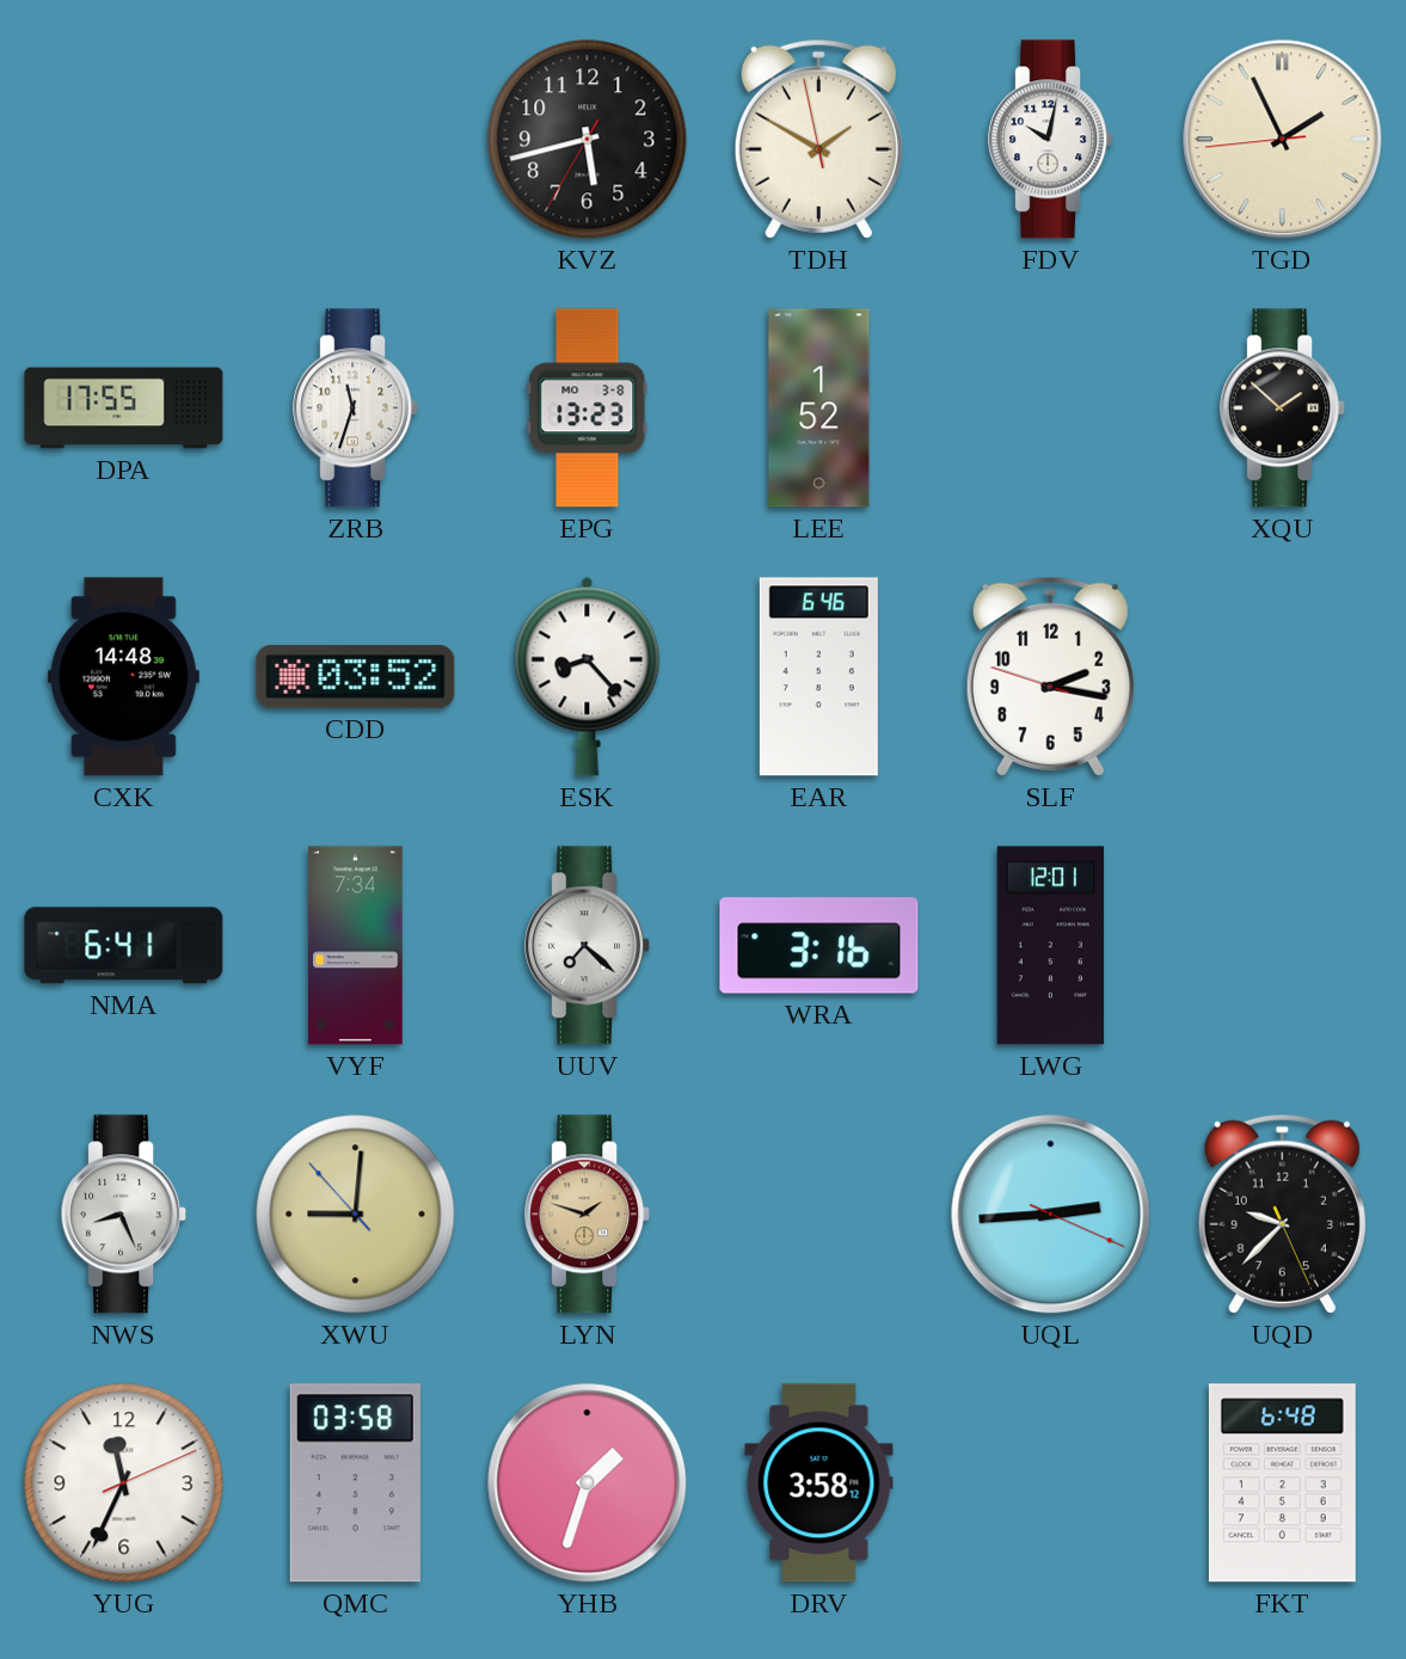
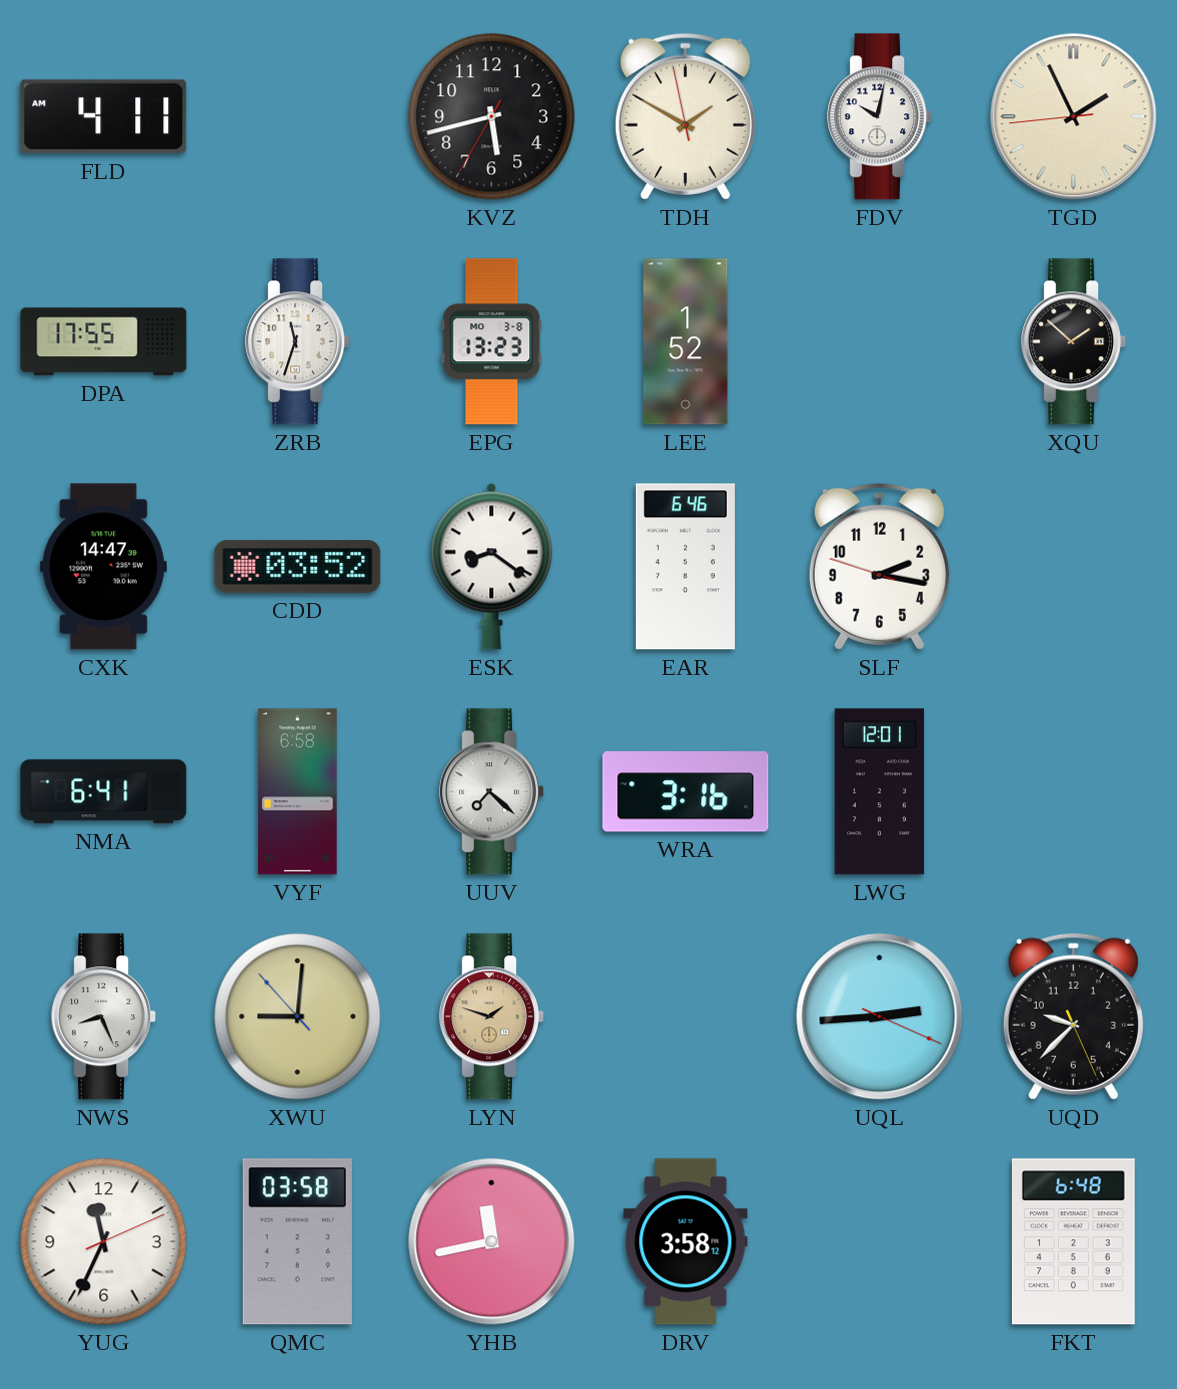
FLD: none -> 4:11
CXK: 14:48 -> 14:47
ESK: 8:23 -> 8:21
VYF: 7:34 -> 6:58
YHB: 1:33 -> 11:43
